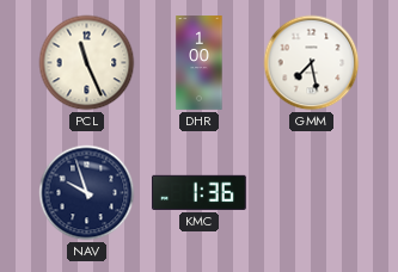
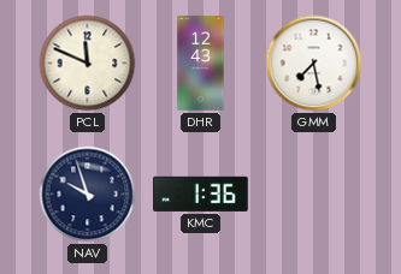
PCL: 11:26 -> 11:49
DHR: 1:00 -> 12:43
